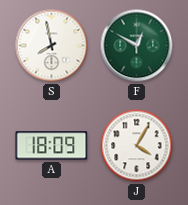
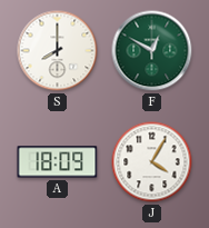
S: 7:58 -> 8:00
